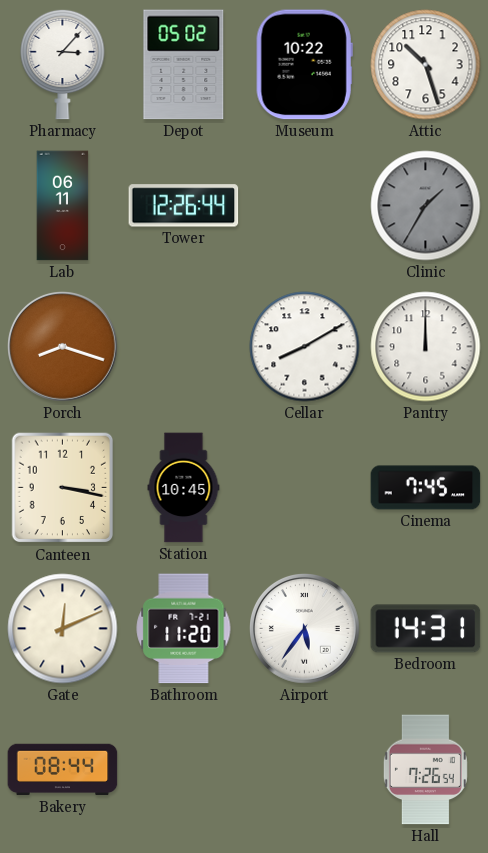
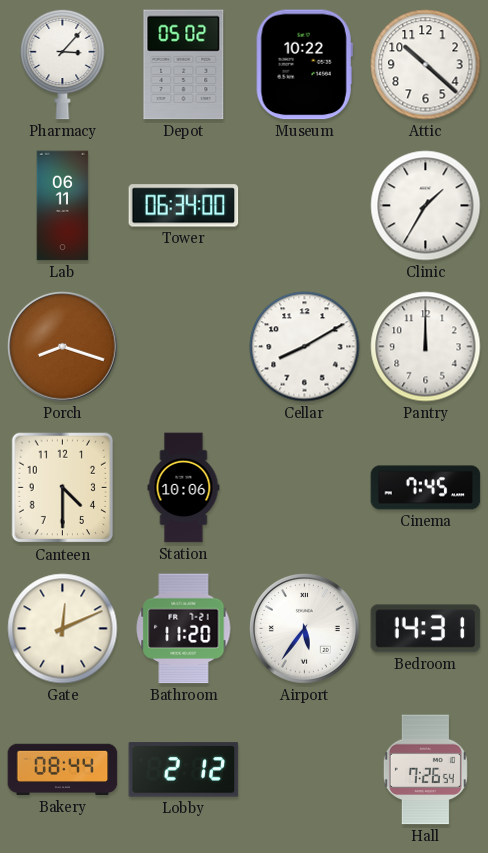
Attic: 10:27 -> 10:22
Tower: 12:26 -> 06:34
Clinic dial: grey -> white
Canteen: 3:17 -> 4:30
Station: 10:45 -> 10:06
Lobby: none -> 2:12
